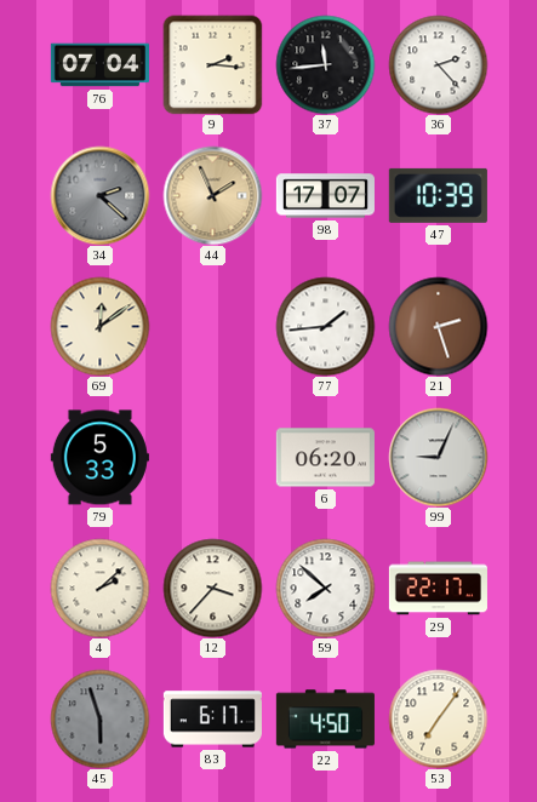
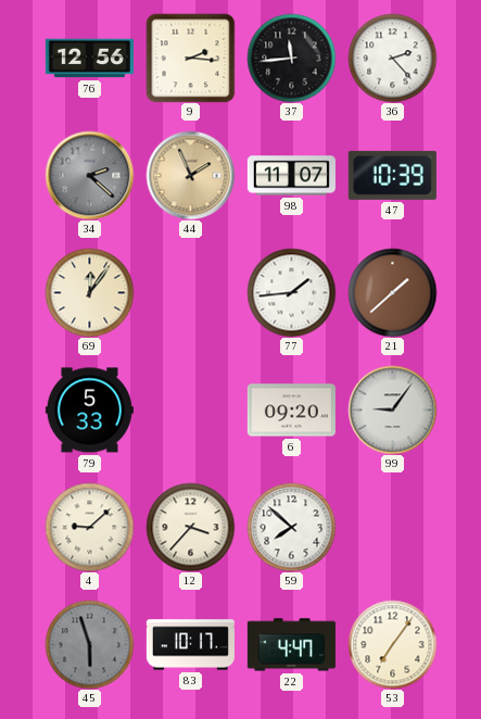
76: 07:04 -> 12:56
98: 17:07 -> 11:07
69: 12:09 -> 12:06
21: 2:27 -> 1:38
6: 06:20 -> 09:20
99: 9:04 -> 9:06
4: 2:08 -> 9:08
29: 22:17 -> none
83: 6:17 -> 10:17
22: 4:50 -> 4:47
